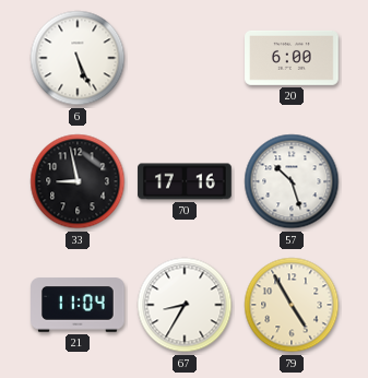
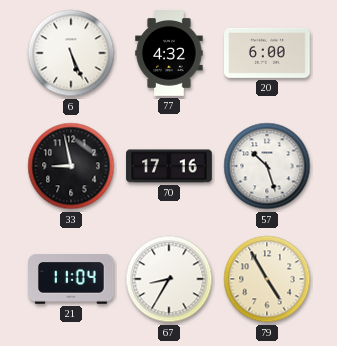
77: none -> 4:32
